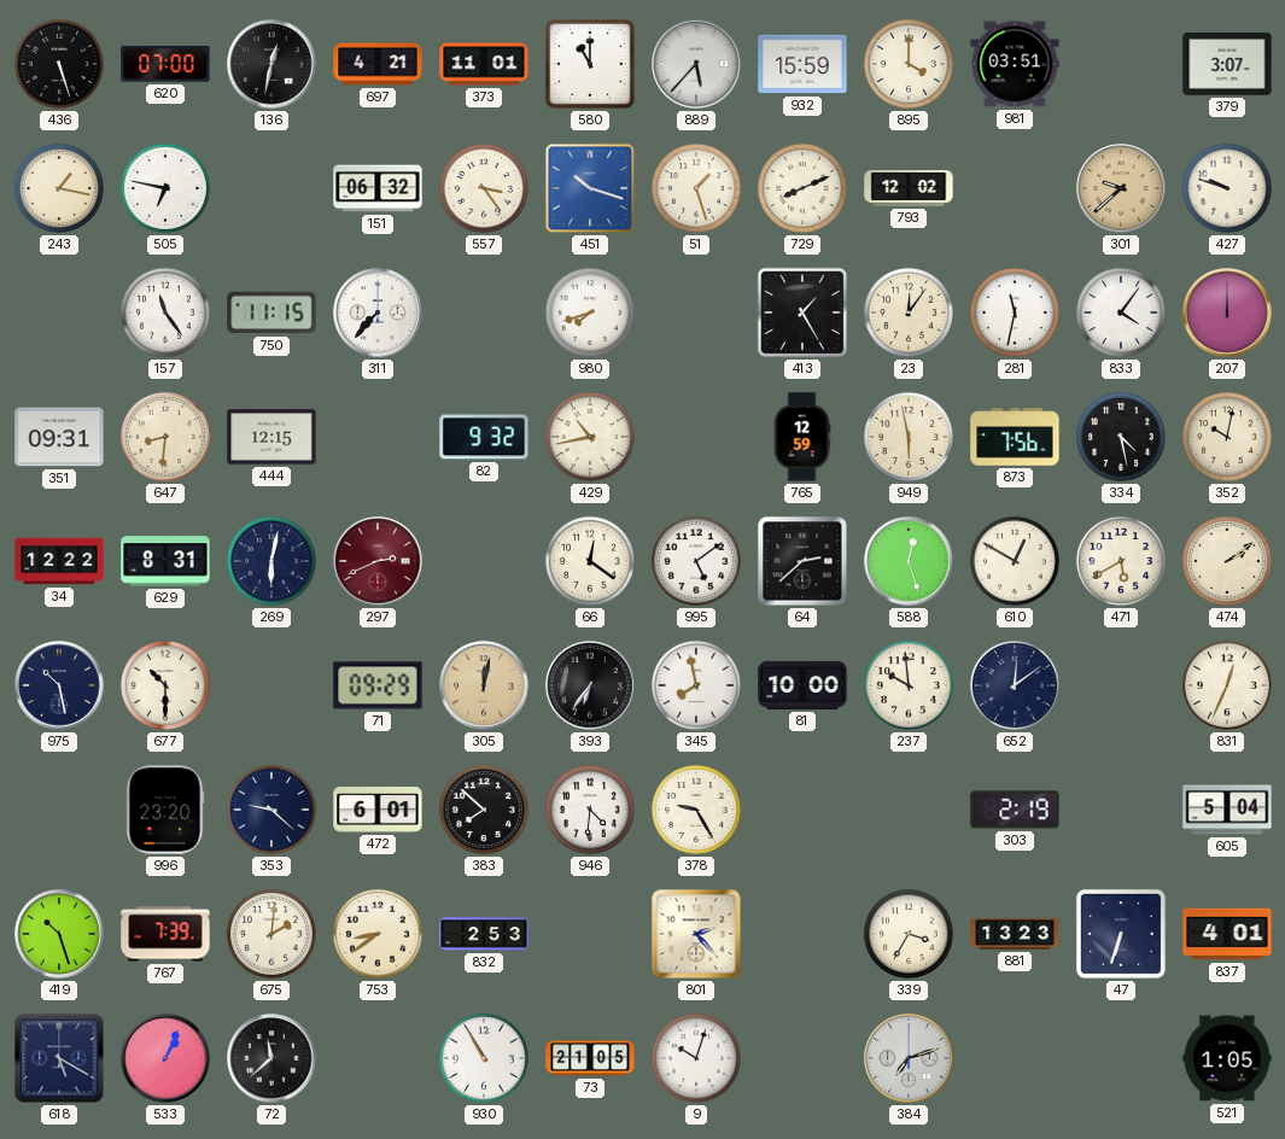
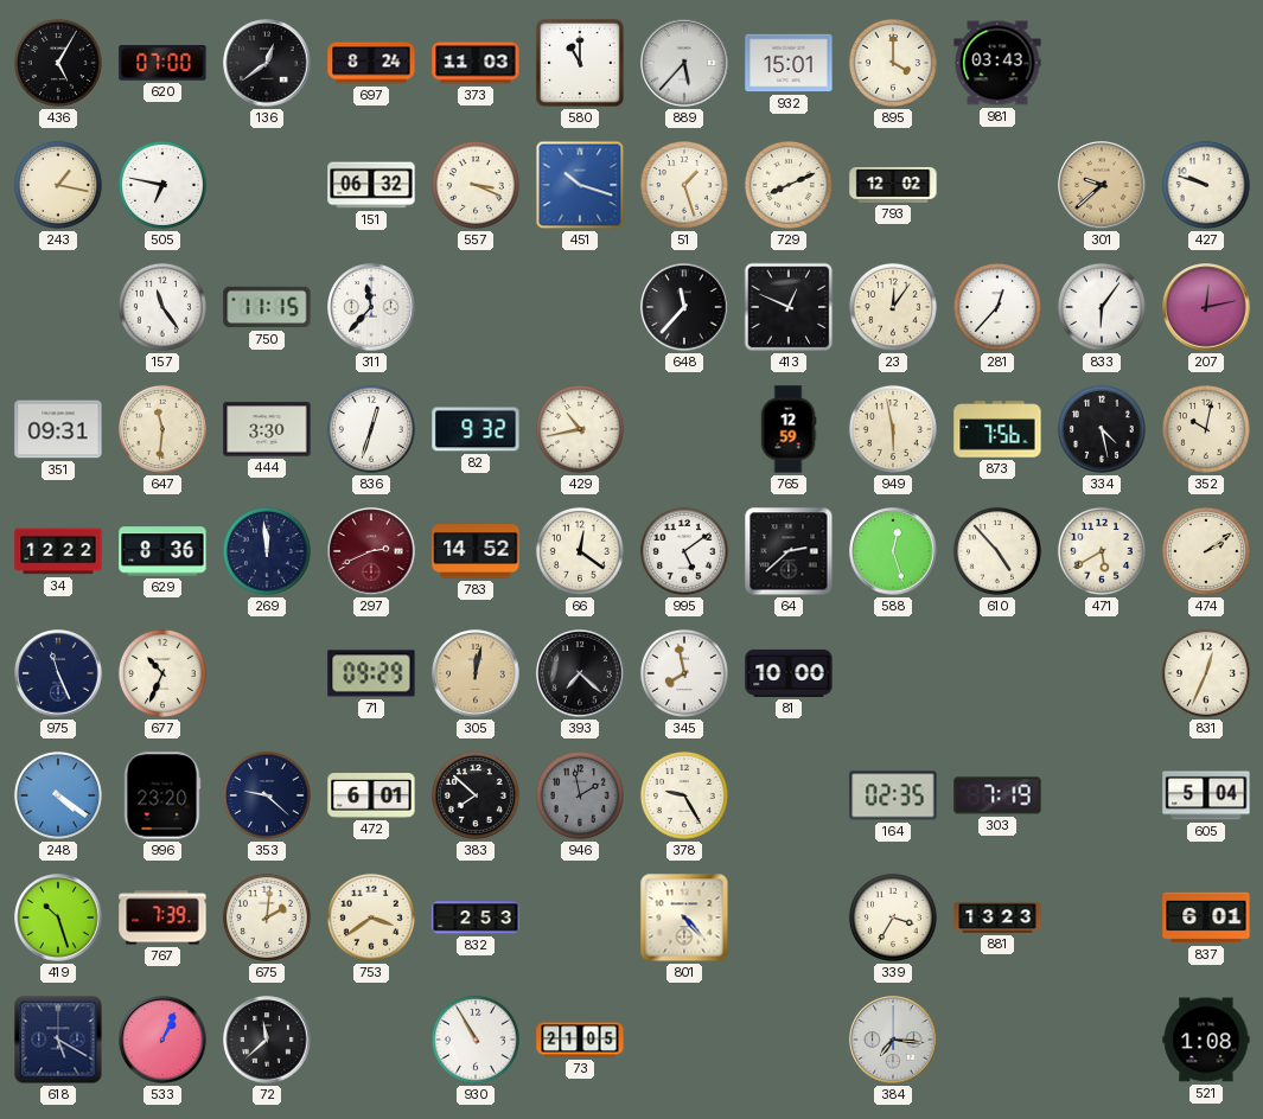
436: 5:27 -> 5:05
136: 12:32 -> 12:39
697: 4:21 -> 8:24
373: 11:01 -> 11:03
932: 15:59 -> 15:01
981: 03:51 -> 03:43
379: 3:07 -> none
557: 3:24 -> 3:19
311: 7:37 -> 11:37
980: 7:42 -> none
648: none -> 11:37
413: 1:25 -> 12:49
281: 11:32 -> 12:37
833: 4:06 -> 6:06
207: 12:00 -> 12:13
647: 8:31 -> 11:31
444: 12:15 -> 3:30
836: none -> 12:33
629: 8:31 -> 8:36
269: 6:02 -> 11:59
783: none -> 14:52
610: 12:50 -> 4:53
975: 10:28 -> 11:26
677: 10:30 -> 10:34
393: 6:36 -> 7:22
237: 9:59 -> none
652: 12:09 -> none
248: none -> 4:21
946: 4:31 -> 1:58
946 dial: white -> grey
164: none -> 02:35
303: 2:19 -> 7:19
753: 8:39 -> 3:39
801: 2:23 -> 4:23
47: 6:33 -> none
837: 4:01 -> 6:01
9: 10:03 -> none
384: 7:12 -> 7:16
521: 1:05 -> 1:08
